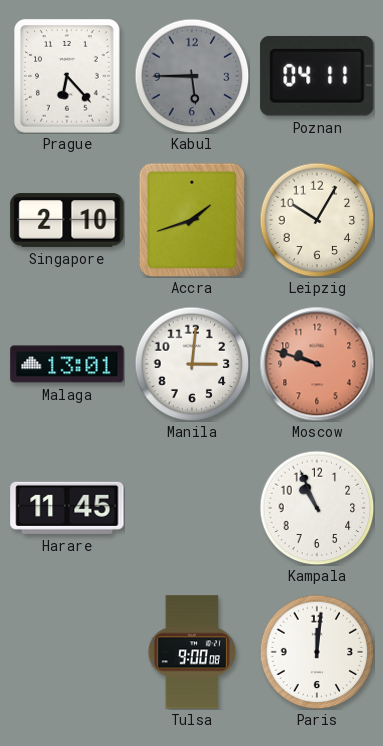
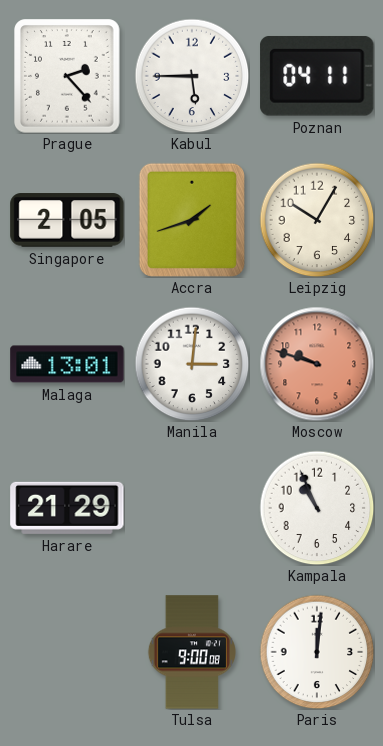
Prague: 6:23 -> 2:23
Kabul dial: grey -> white
Singapore: 2:10 -> 2:05
Harare: 11:45 -> 21:29
